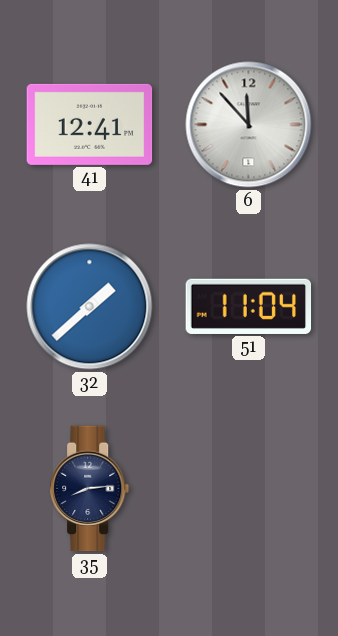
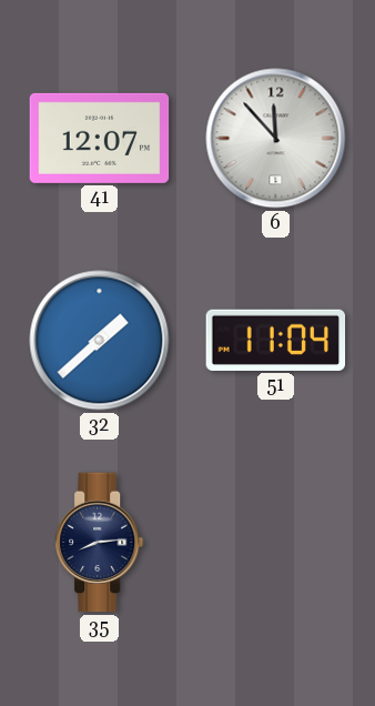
41: 12:41 -> 12:07
